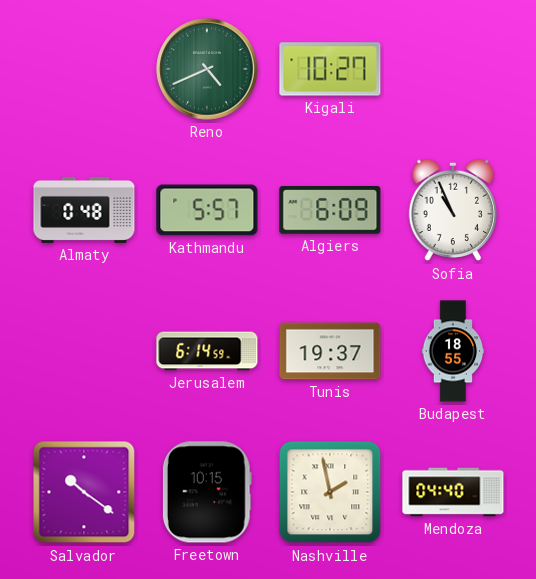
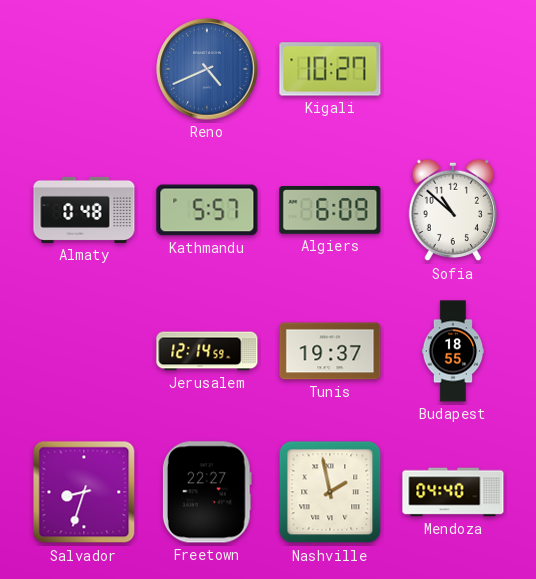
Reno dial: green -> blue
Sofia: 10:56 -> 10:52
Jerusalem: 6:14 -> 12:14
Salvador: 10:21 -> 8:33
Freetown: 10:15 -> 22:27
